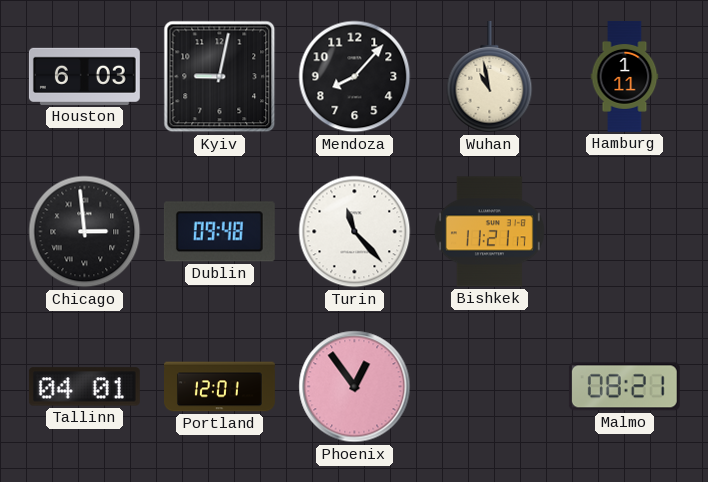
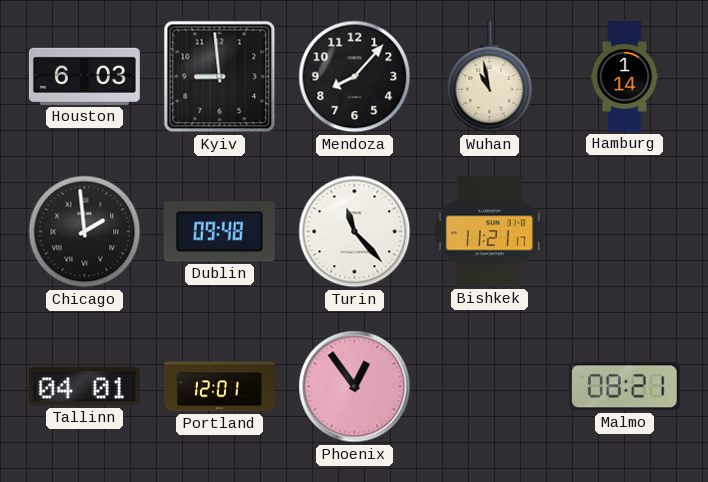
Kyiv: 9:02 -> 8:59
Hamburg: 1:11 -> 1:14
Chicago: 2:59 -> 1:59
